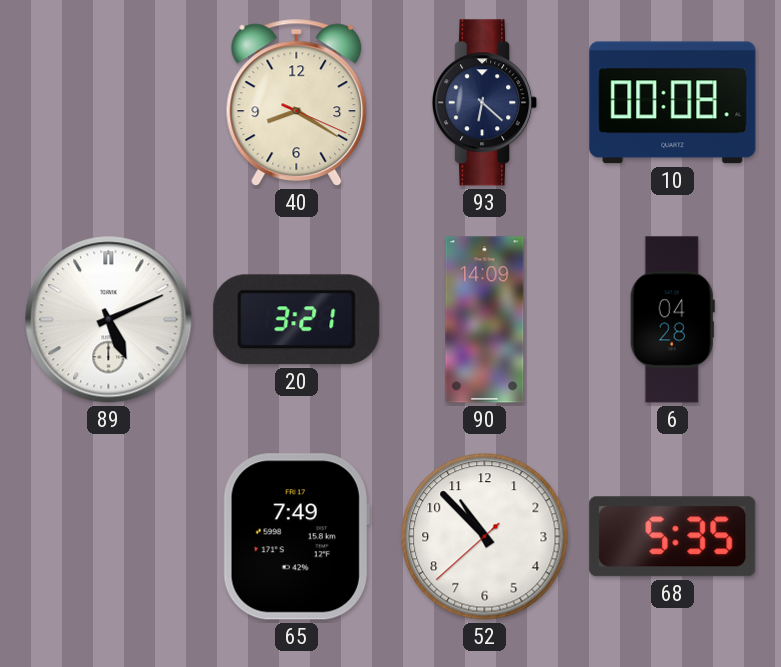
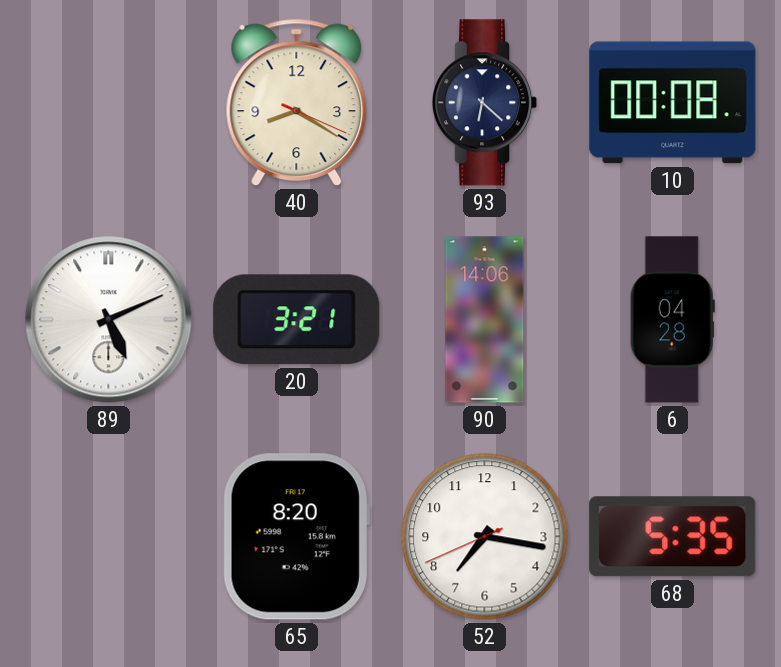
90: 14:09 -> 14:06
65: 7:49 -> 8:20
52: 10:52 -> 7:16
